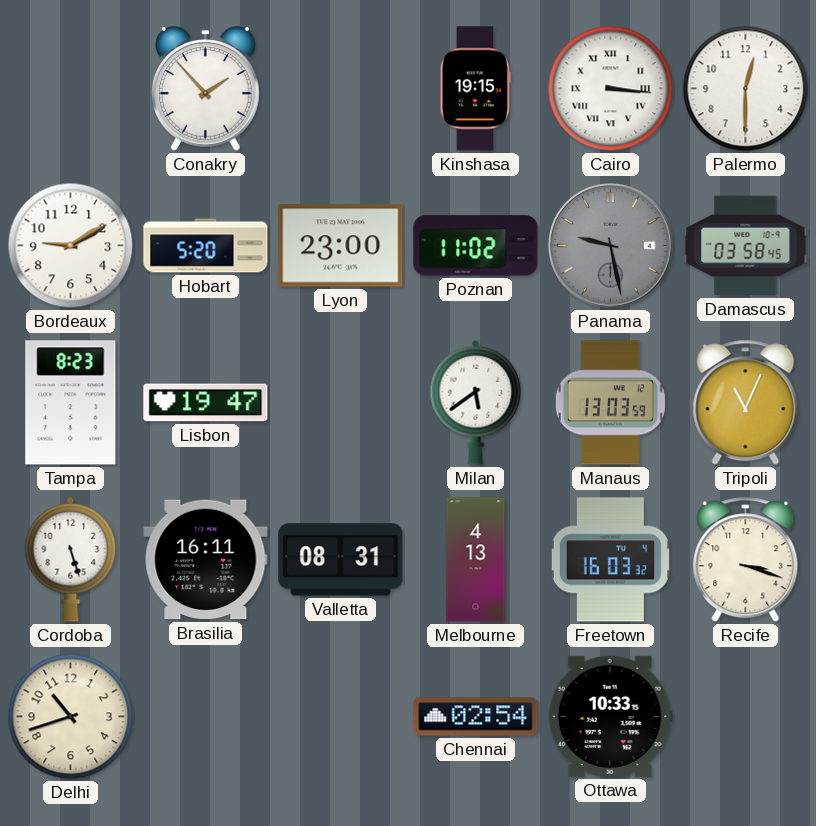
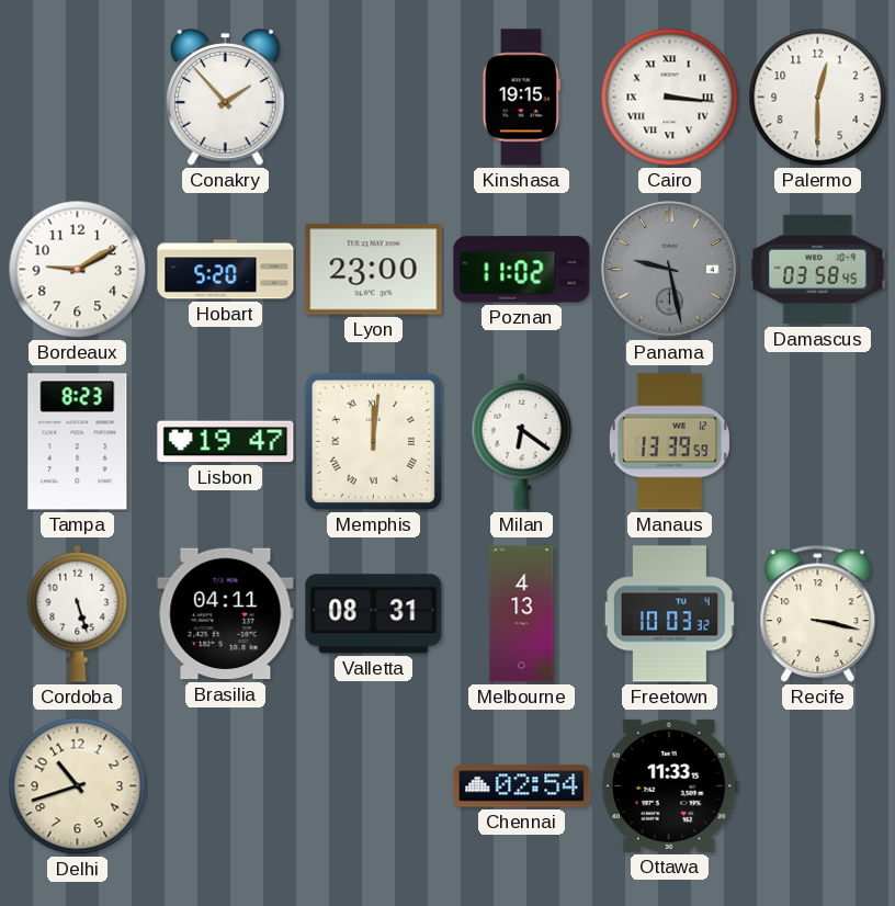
Memphis: none -> 12:01
Milan: 5:39 -> 6:21
Manaus: 13:03 -> 13:39
Tripoli: 11:04 -> none
Brasilia: 16:11 -> 04:11
Freetown: 16:03 -> 10:03
Recife: 3:18 -> 3:17
Ottawa: 10:33 -> 11:33
